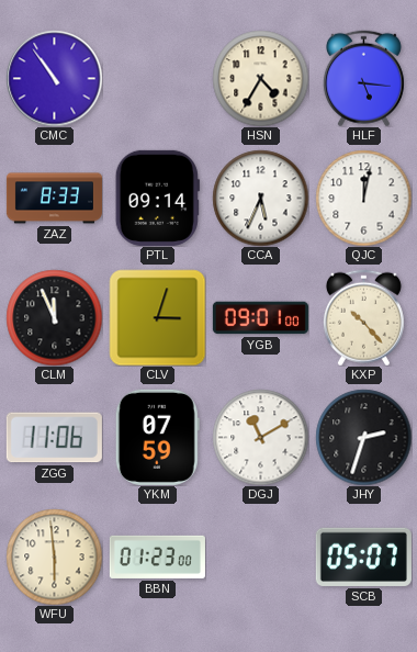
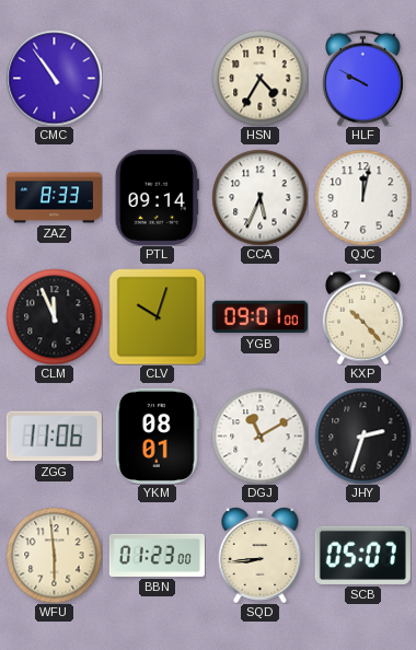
HLF: 5:16 -> 9:50
CLV: 3:03 -> 10:03
YKM: 07:59 -> 08:01
SQD: none -> 8:44
